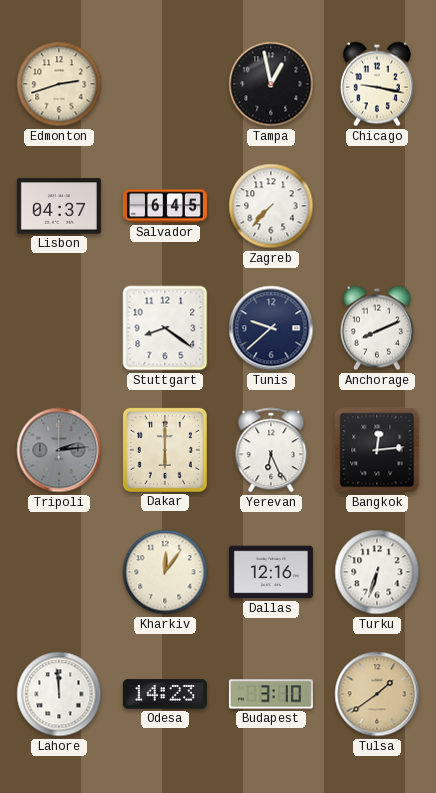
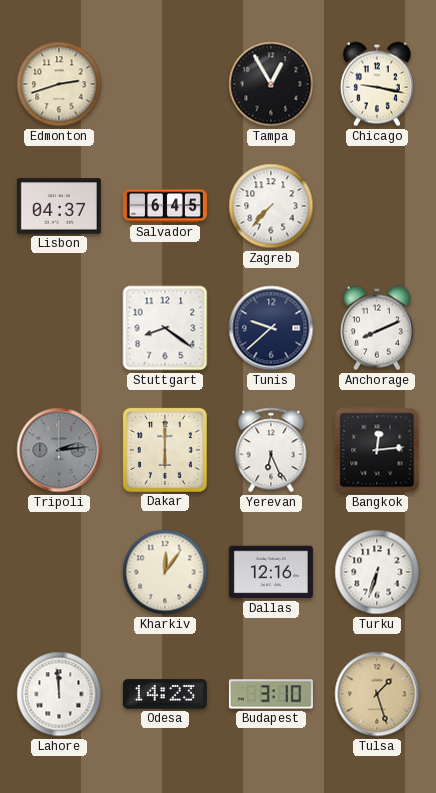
Tampa: 12:58 -> 12:55
Tulsa: 1:39 -> 1:27
